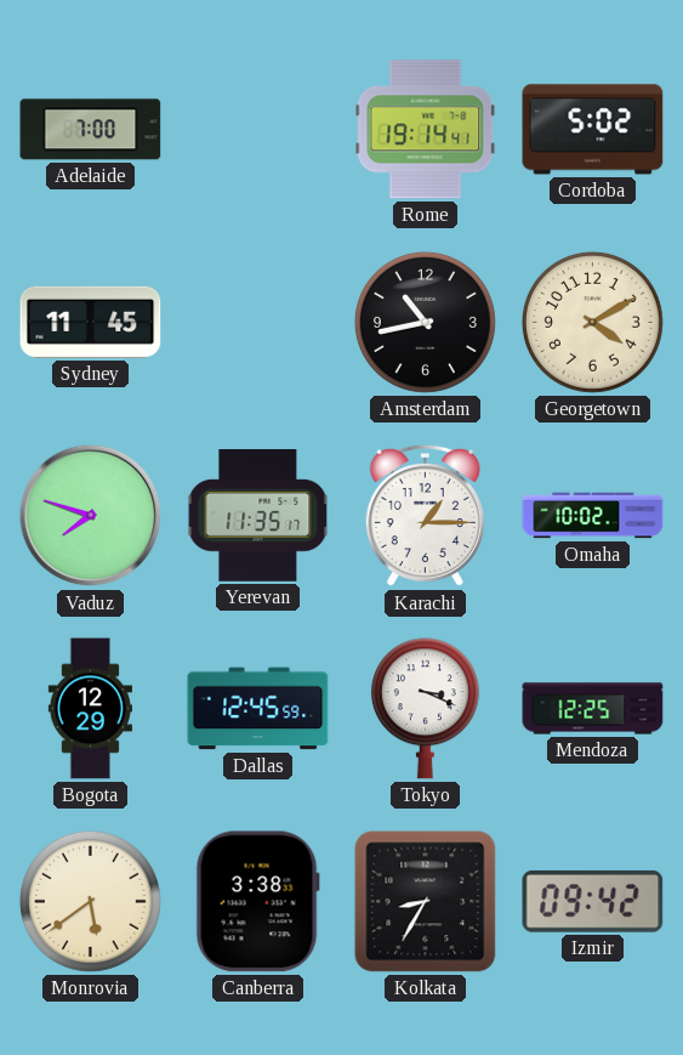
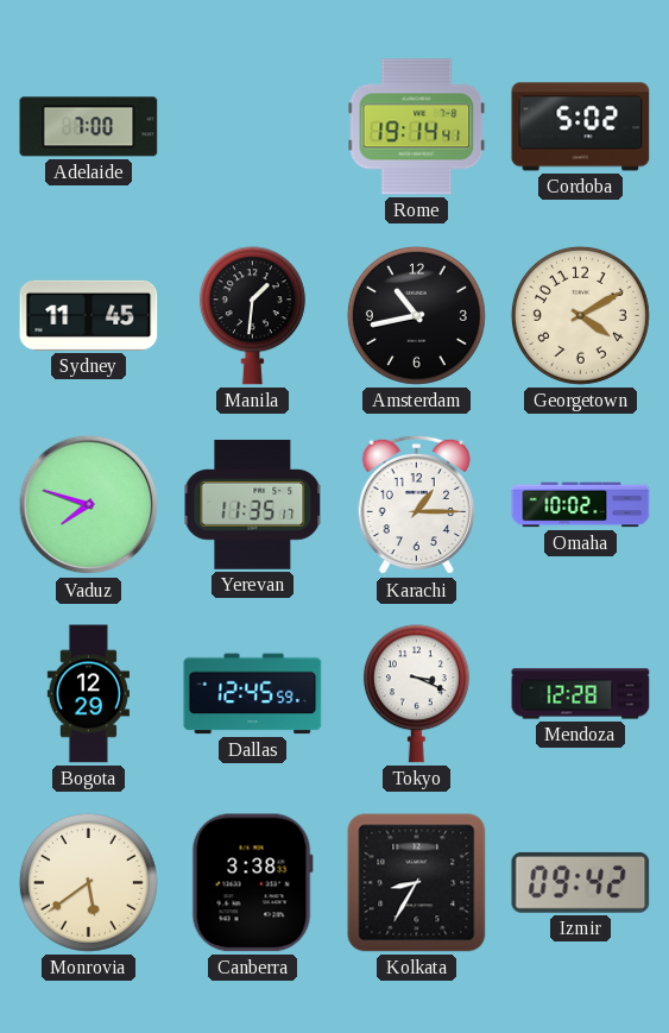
Manila: none -> 1:31
Mendoza: 12:25 -> 12:28
